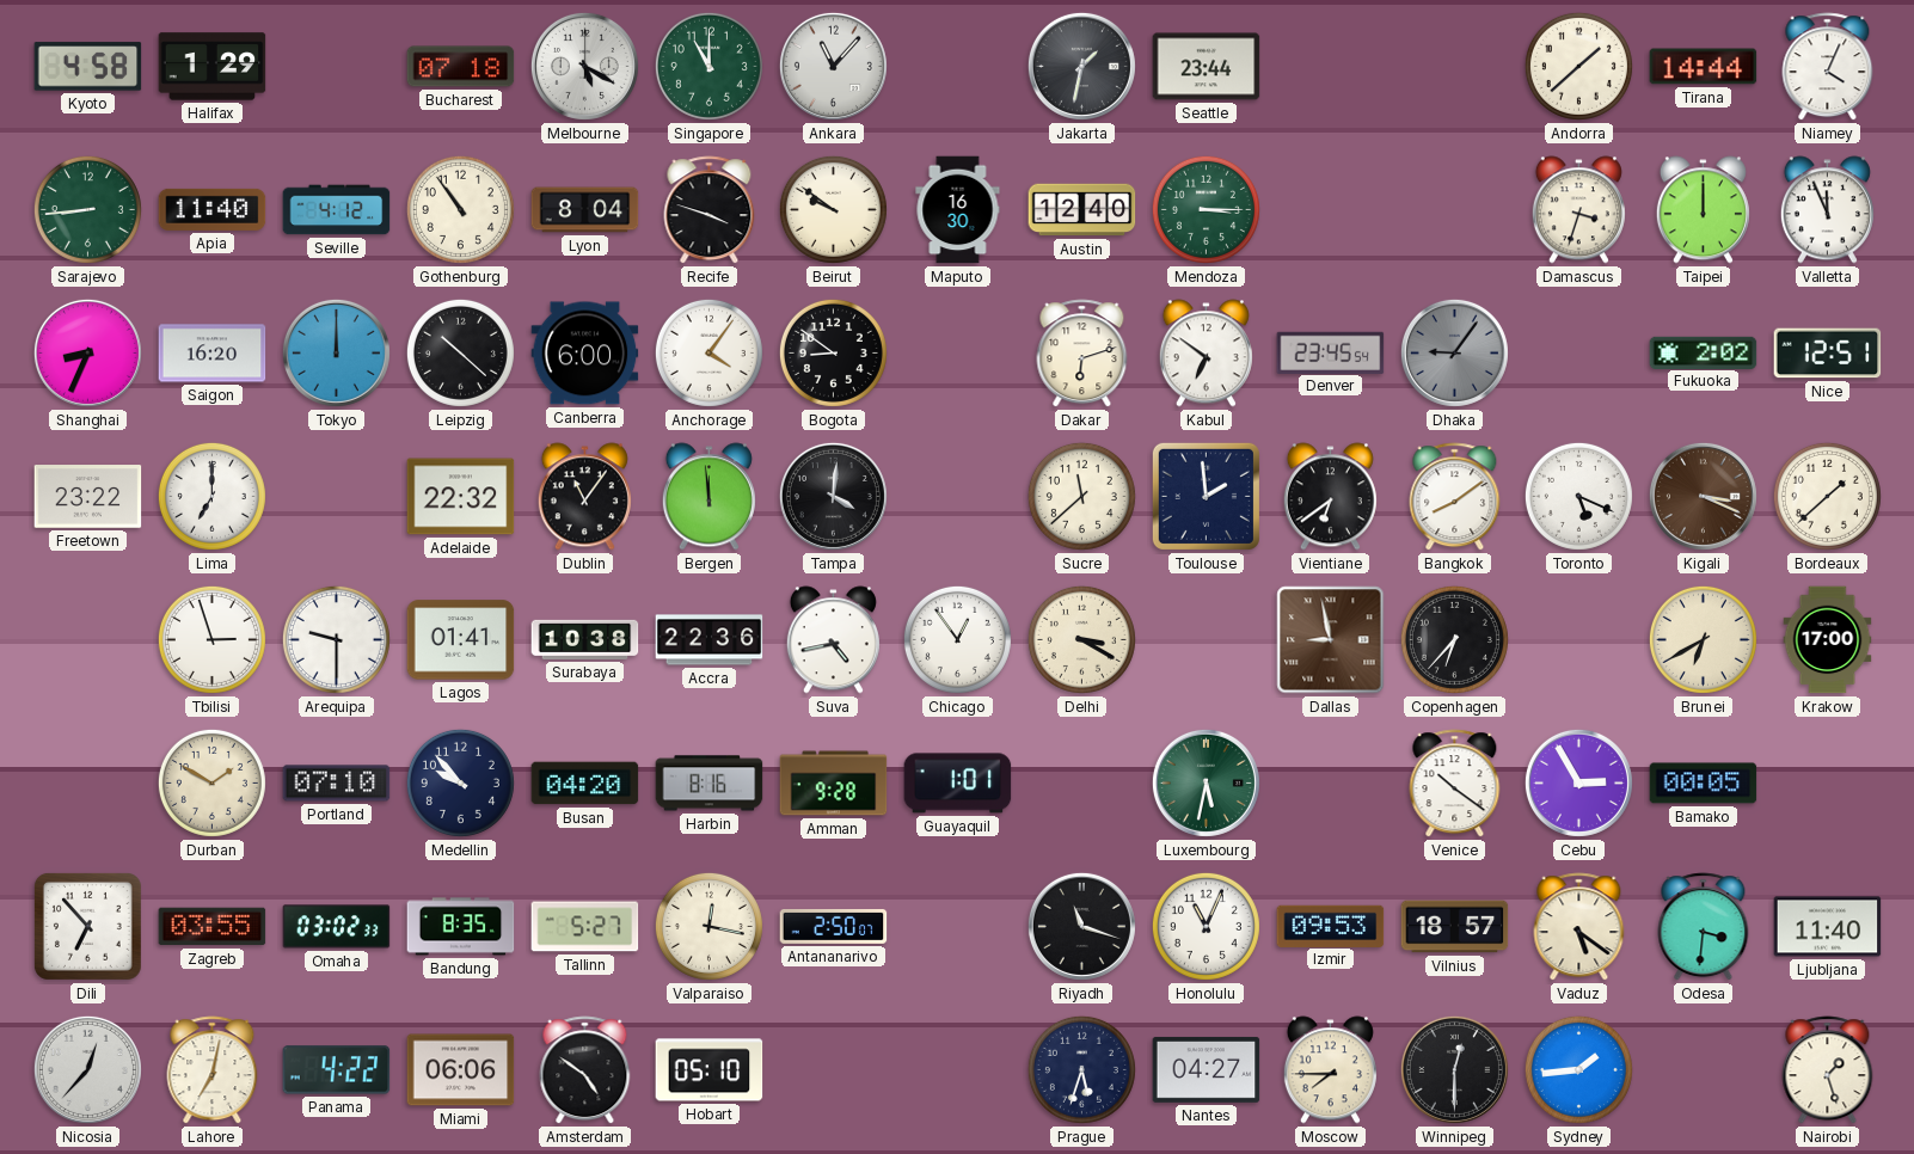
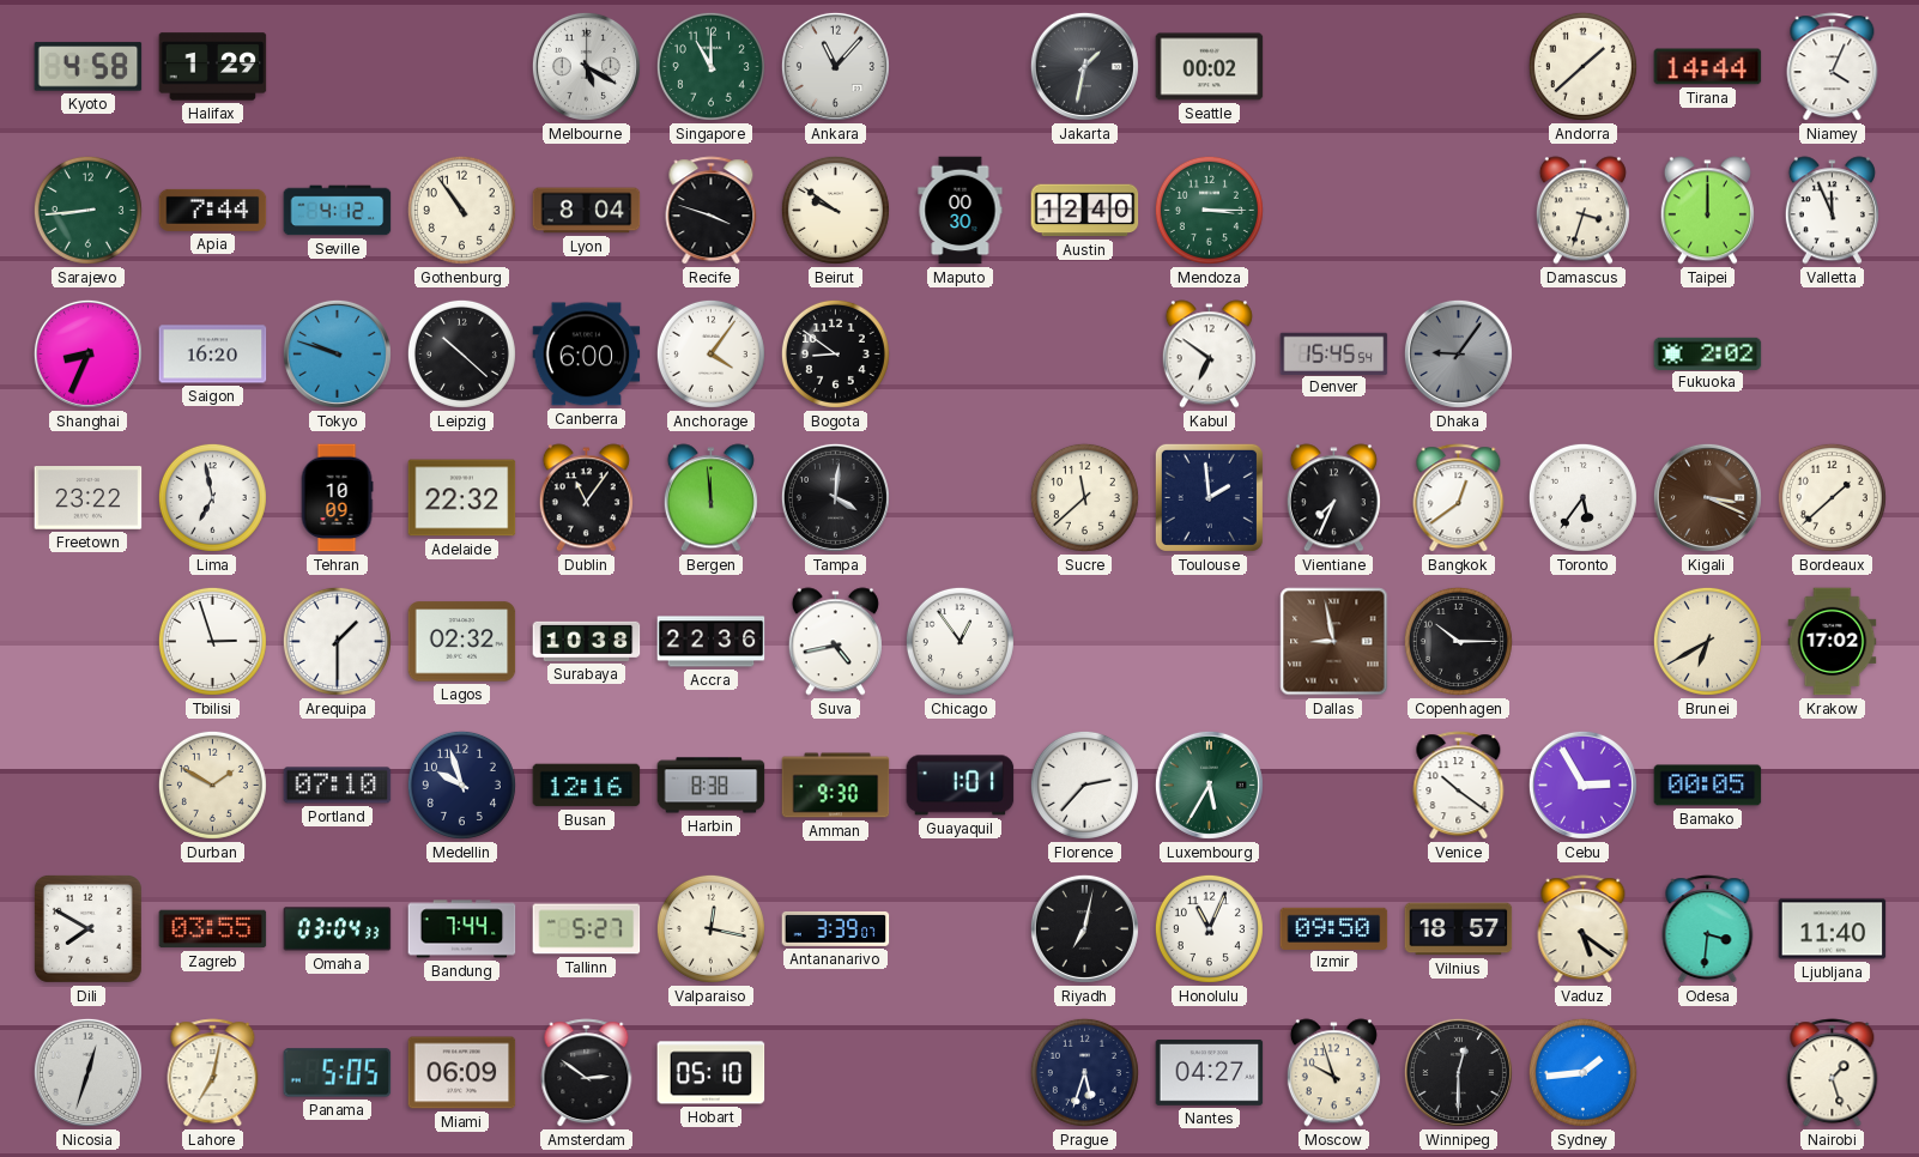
Bucharest: 07:18 -> none
Seattle: 23:44 -> 00:02
Apia: 11:40 -> 7:44
Maputo: 16:30 -> 00:30
Tokyo: 12:00 -> 9:48
Dakar: 6:12 -> none
Denver: 23:45 -> 15:45
Nice: 12:51 -> none
Lima: 7:00 -> 6:58
Tehran: none -> 10:09
Vientiane: 6:39 -> 7:34
Bangkok: 8:09 -> 12:39
Toronto: 5:19 -> 5:36
Arequipa: 9:30 -> 1:30
Lagos: 01:41 -> 02:32
Delhi: 3:20 -> none
Copenhagen: 6:37 -> 10:15
Krakow: 17:00 -> 17:02
Medellin: 9:53 -> 9:57
Busan: 04:20 -> 12:16
Harbin: 8:16 -> 8:38
Amman: 9:28 -> 9:30
Florence: none -> 2:37
Luxembourg: 5:32 -> 5:35
Dili: 6:53 -> 7:50
Omaha: 03:02 -> 03:04
Bandung: 8:35 -> 7:44
Antananarivo: 2:50 -> 3:39
Riyadh: 11:18 -> 7:02
Izmir: 09:53 -> 09:50
Nicosia: 12:37 -> 12:33
Panama: 4:22 -> 5:05
Miami: 06:06 -> 06:09
Amsterdam: 4:51 -> 2:51
Moscow: 7:45 -> 9:57
